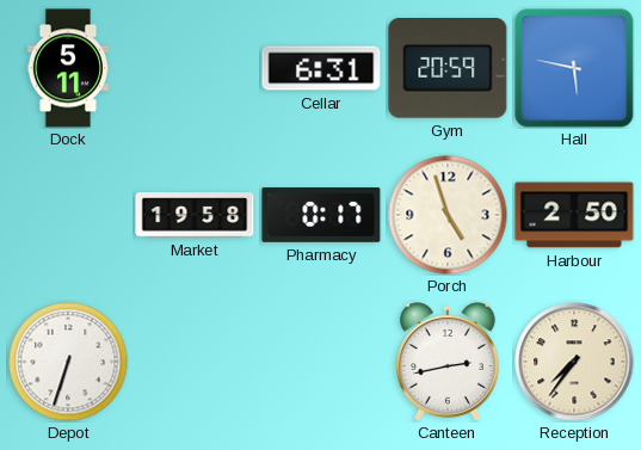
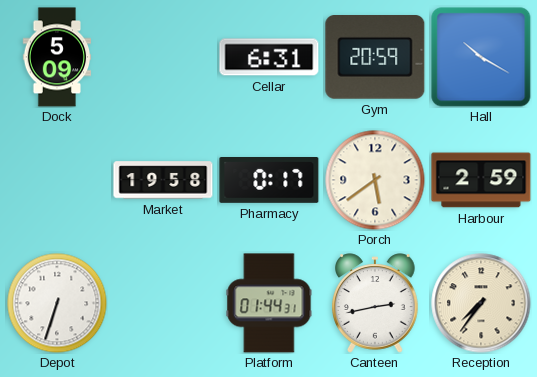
Dock: 5:11 -> 5:09
Hall: 5:47 -> 10:20
Porch: 4:57 -> 5:39
Harbour: 2:50 -> 2:59
Platform: none -> 01:44
